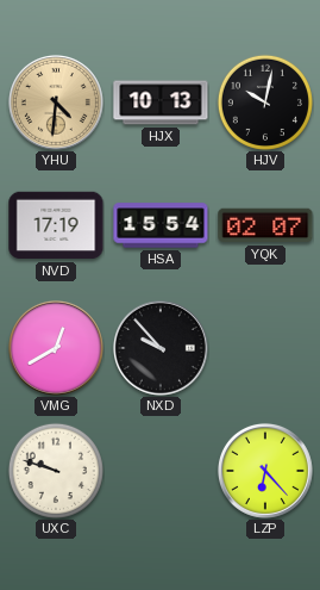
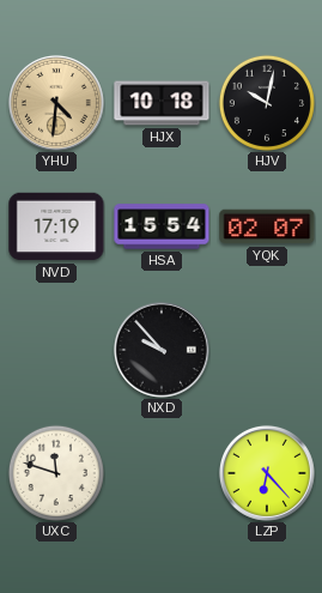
HJX: 10:13 -> 10:18
VMG: 12:40 -> none
UXC: 9:48 -> 11:48
